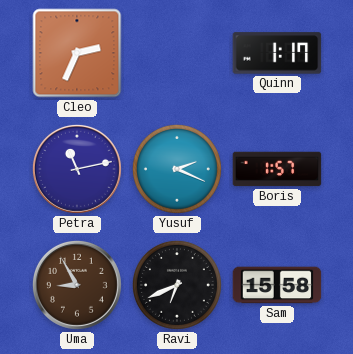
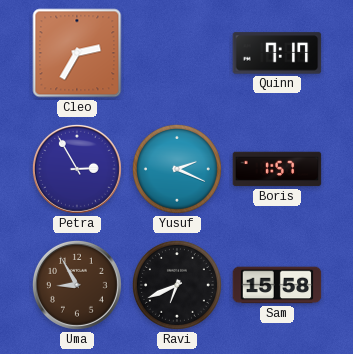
Cleo: 2:34 -> 2:35
Quinn: 1:17 -> 7:17
Petra: 11:13 -> 2:55
